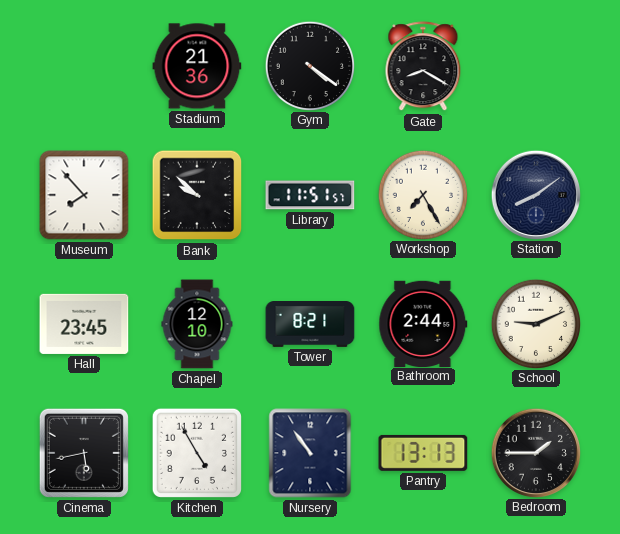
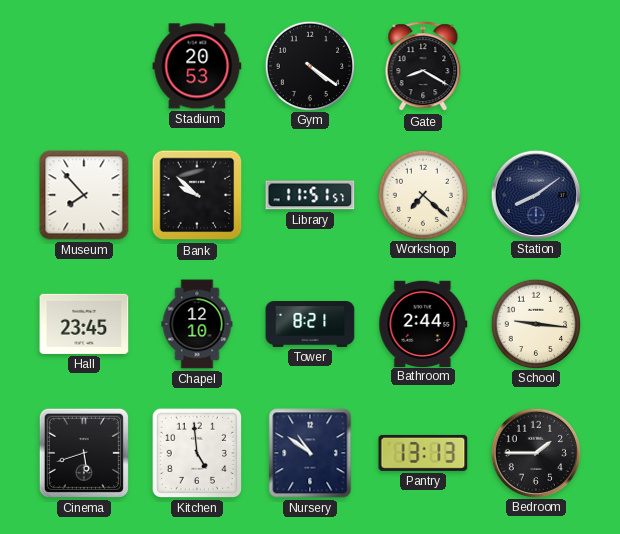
Stadium: 21:36 -> 20:53
Workshop: 7:25 -> 7:22
School: 9:11 -> 9:16
Cinema: 5:43 -> 5:42
Kitchen: 4:55 -> 4:59
Nursery: 10:54 -> 10:51
